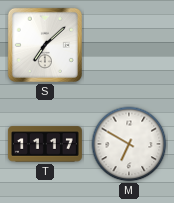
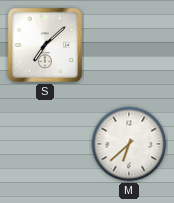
T: 11:17 -> none
M: 6:50 -> 6:38
